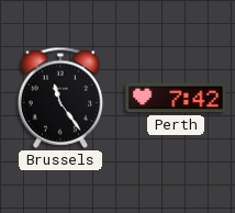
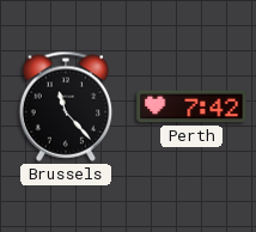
Brussels: 11:24 -> 11:23
